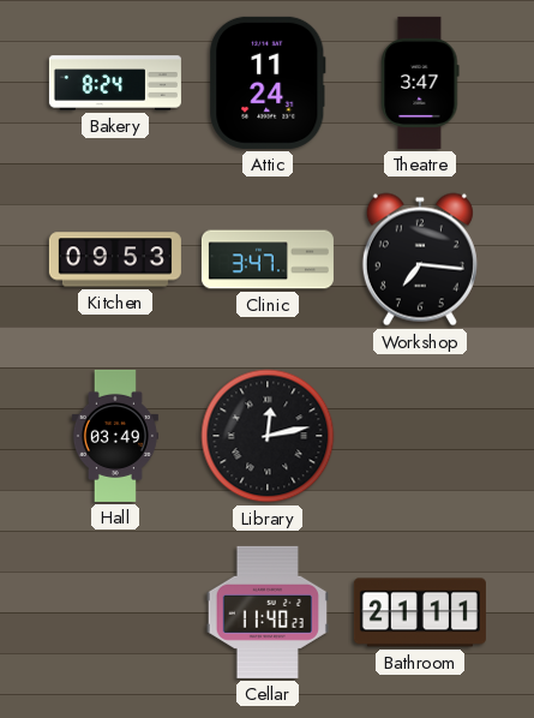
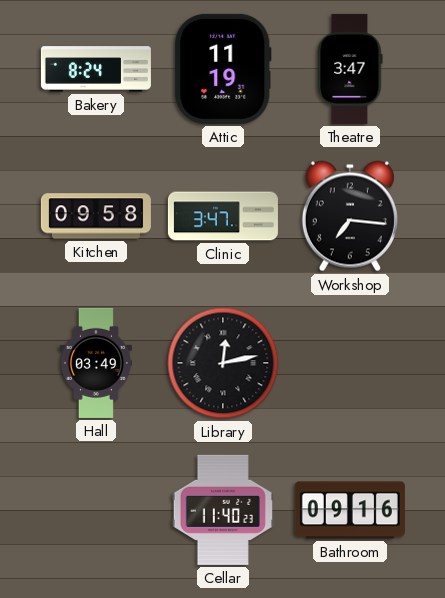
Attic: 11:24 -> 11:19
Kitchen: 09:53 -> 09:58
Bathroom: 21:11 -> 09:16
